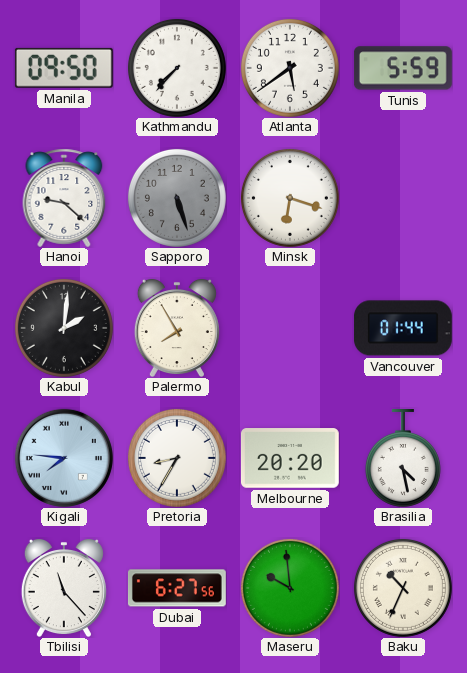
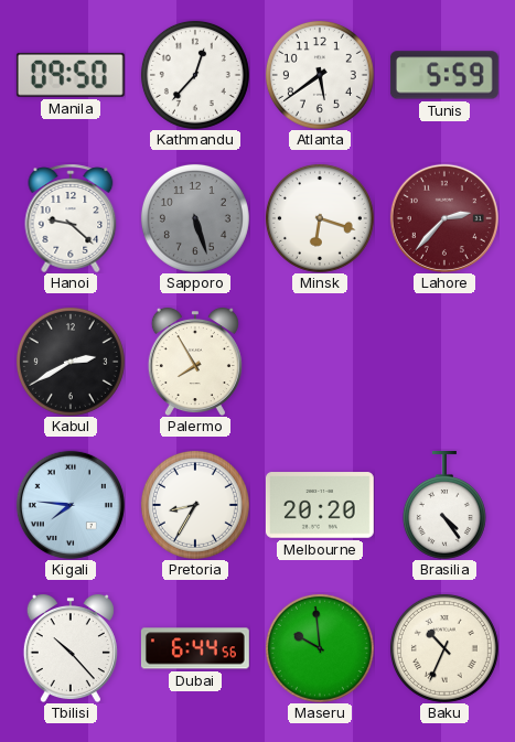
Kathmandu: 7:37 -> 12:37
Lahore: none -> 2:37
Kabul: 2:01 -> 2:40
Vancouver: 01:44 -> none
Brasilia: 4:28 -> 4:24
Tbilisi: 11:23 -> 10:23
Dubai: 6:27 -> 6:44
